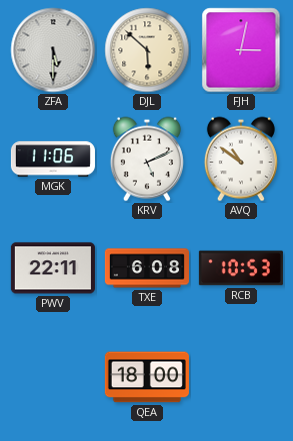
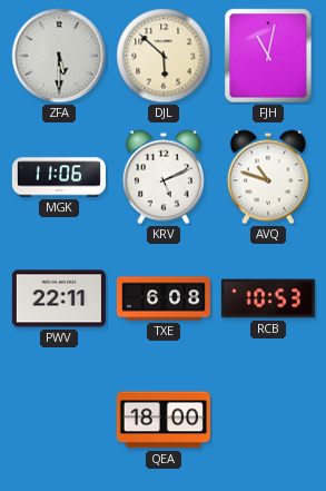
FJH: 3:02 -> 11:02
AVQ: 10:51 -> 10:48
